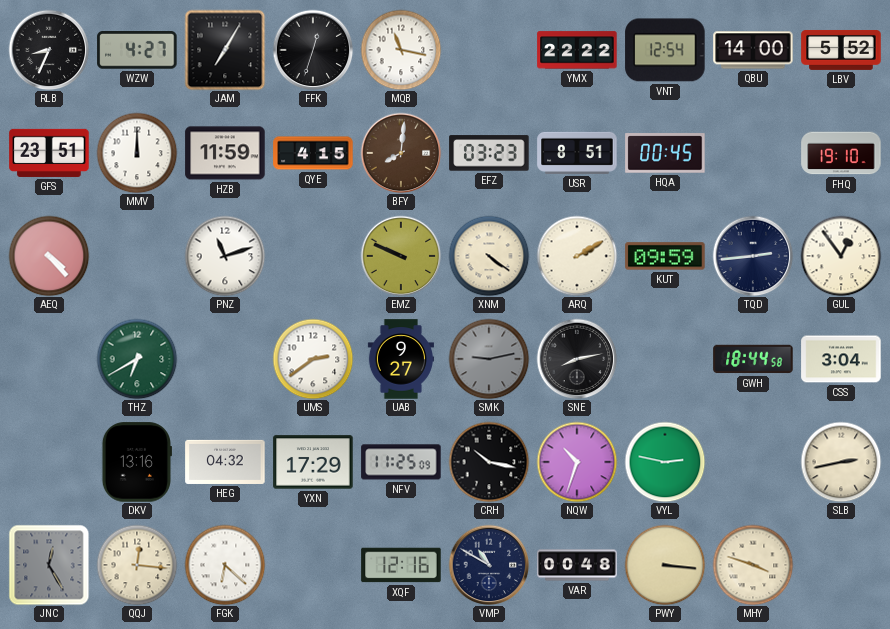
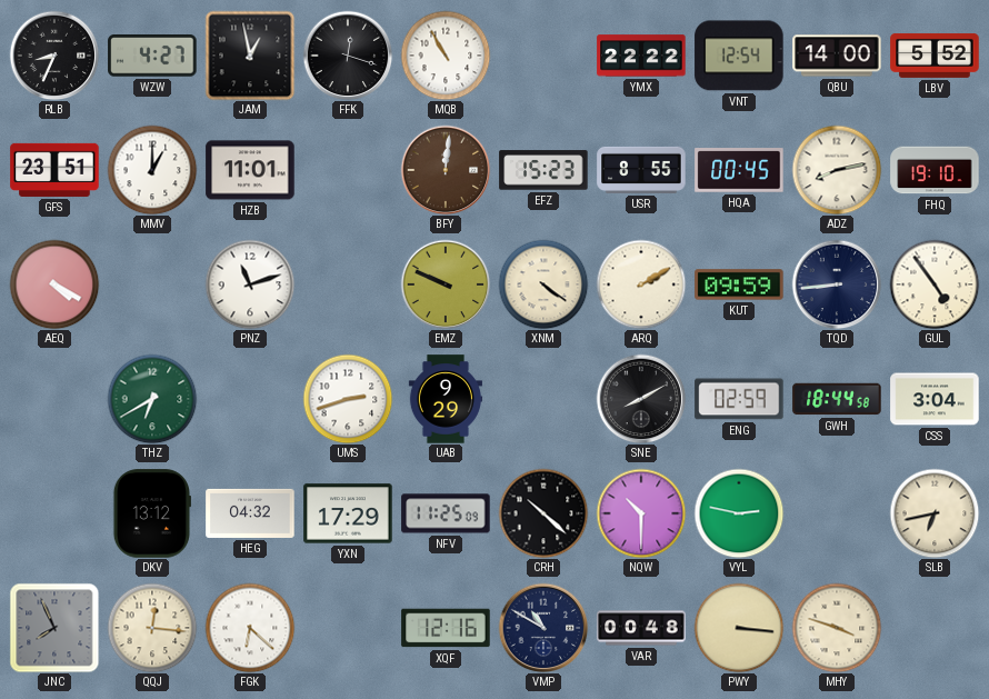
JAM: 7:05 -> 12:58
FFK: 12:33 -> 12:18
MQB: 11:17 -> 10:55
MMV: 12:00 -> 1:00
HZB: 11:59 -> 11:01
QYE: 4:15 -> none
BFY: 8:01 -> 12:01
EFZ: 03:23 -> 15:23
USR: 8:51 -> 8:55
ADZ: none -> 8:13
AEQ: 4:23 -> 4:20
TQD: 2:44 -> 8:44
GUL: 12:54 -> 4:54
UMS: 2:39 -> 2:42
UAB: 9:27 -> 9:29
SMK: 9:13 -> none
SNE: 8:13 -> 8:10
ENG: none -> 02:59
DKV: 13:16 -> 13:12
CRH: 10:17 -> 10:22
NQW: 10:33 -> 10:30
SLB: 2:43 -> 6:43
JNC: 12:25 -> 7:56
